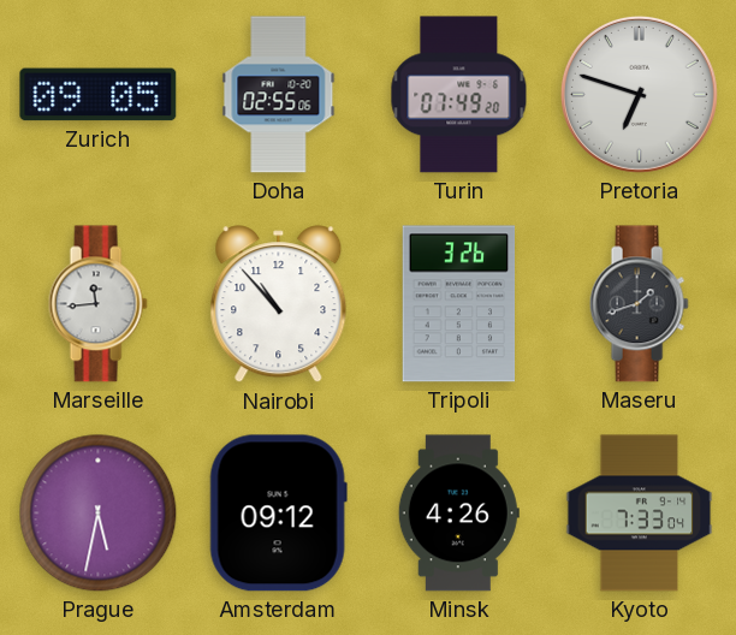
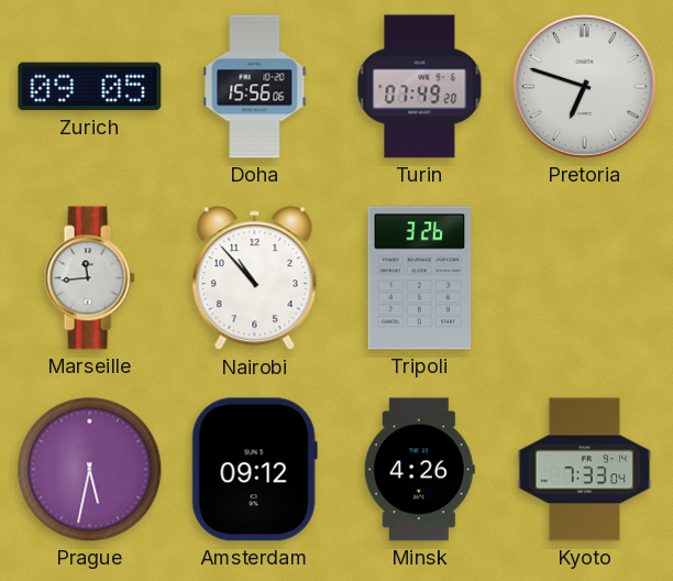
Doha: 02:55 -> 15:56
Maseru: 1:42 -> none
